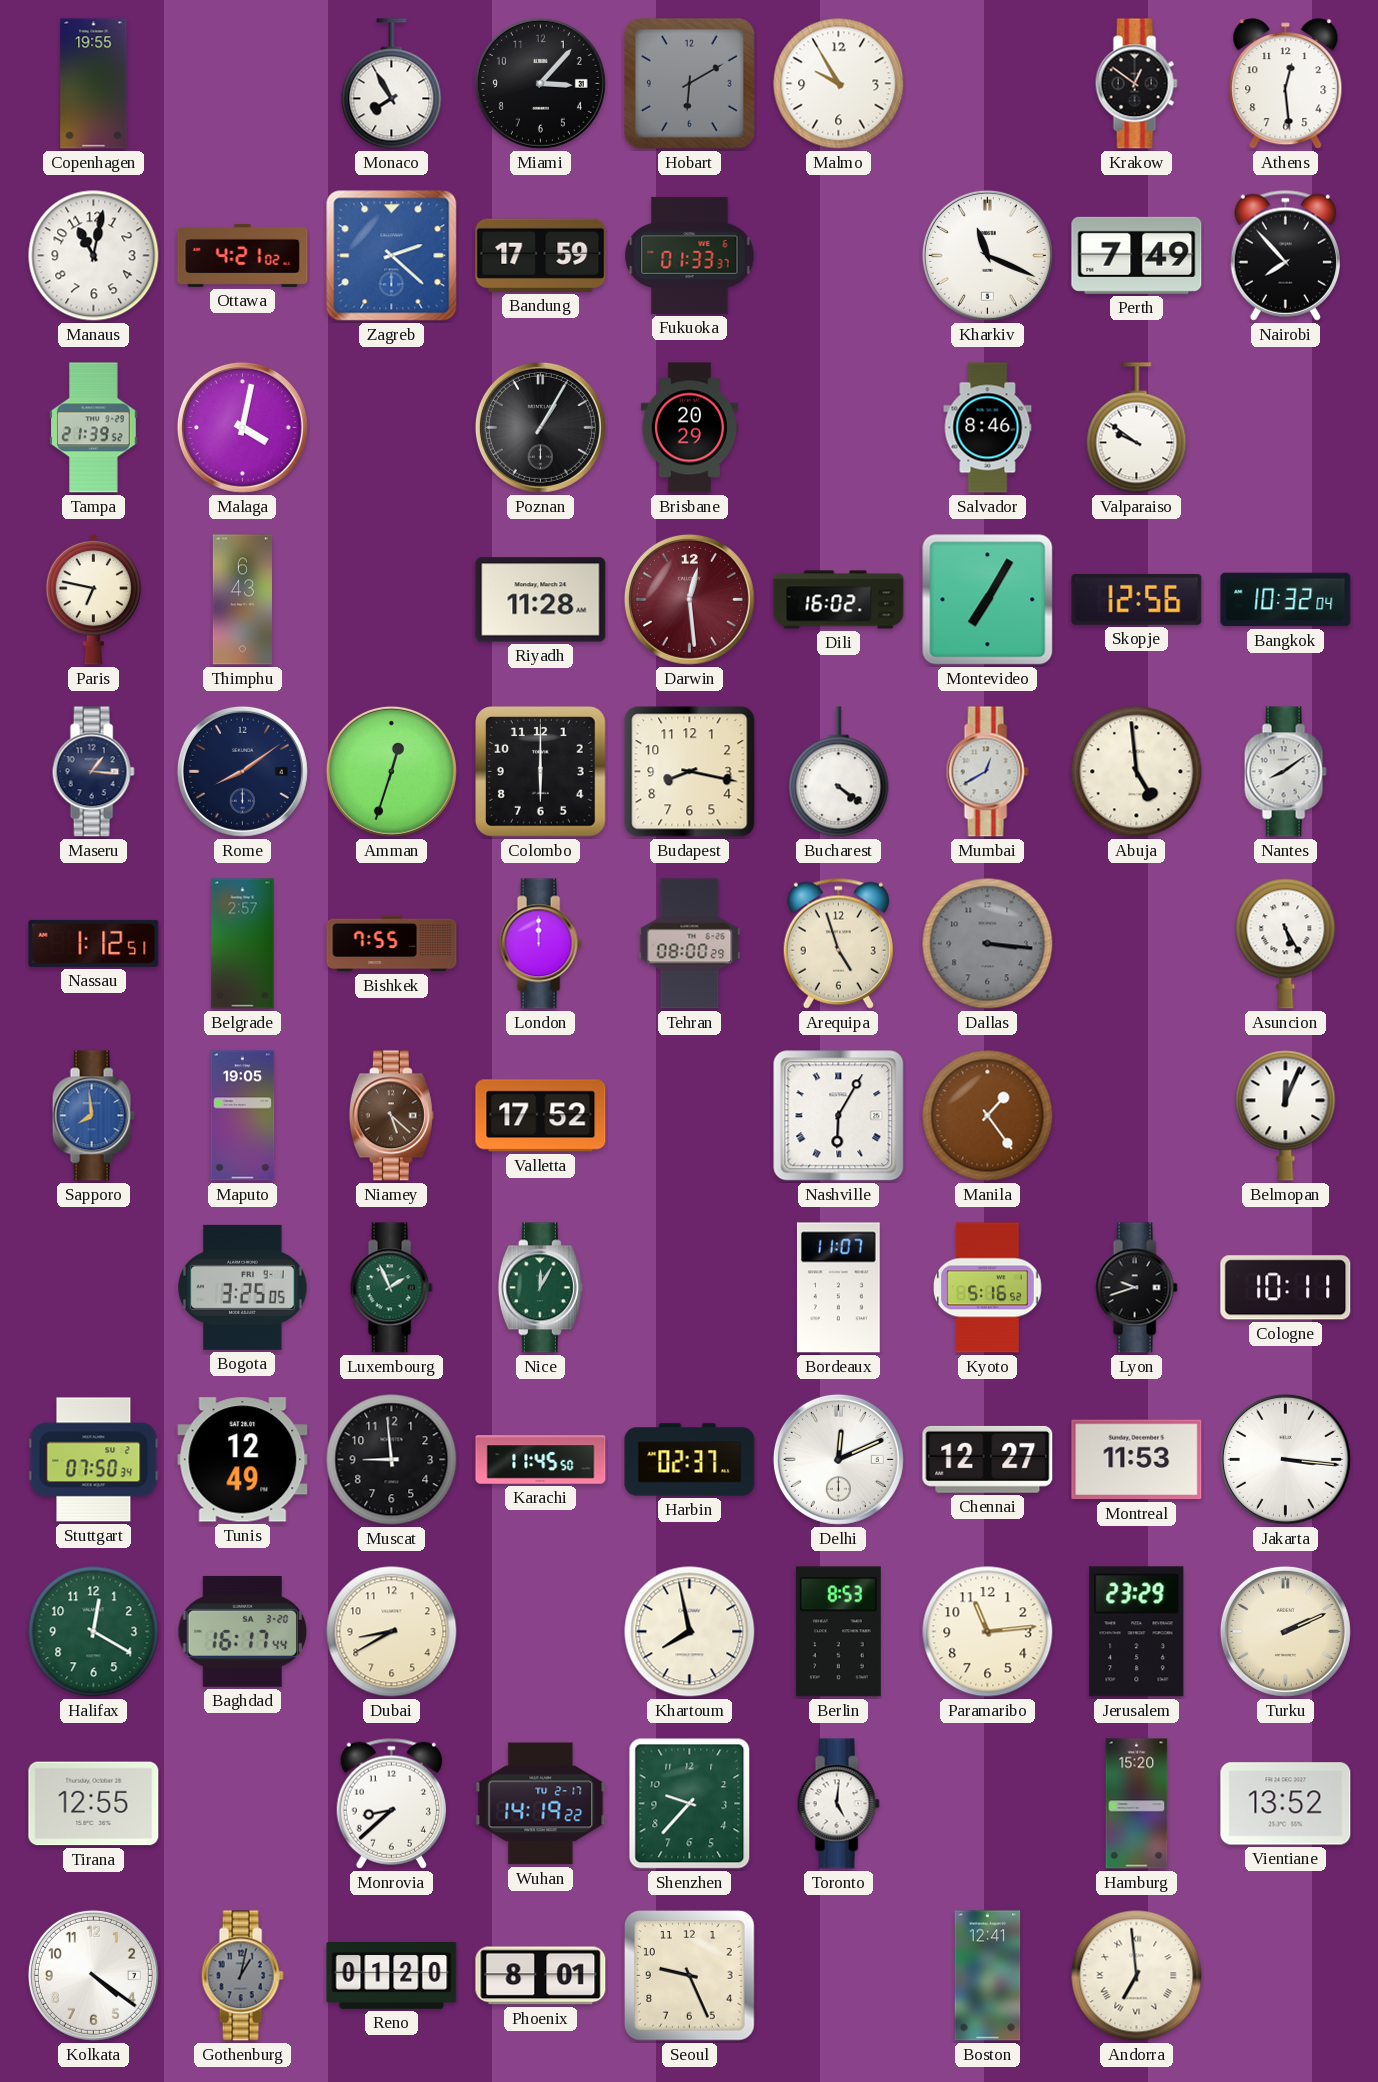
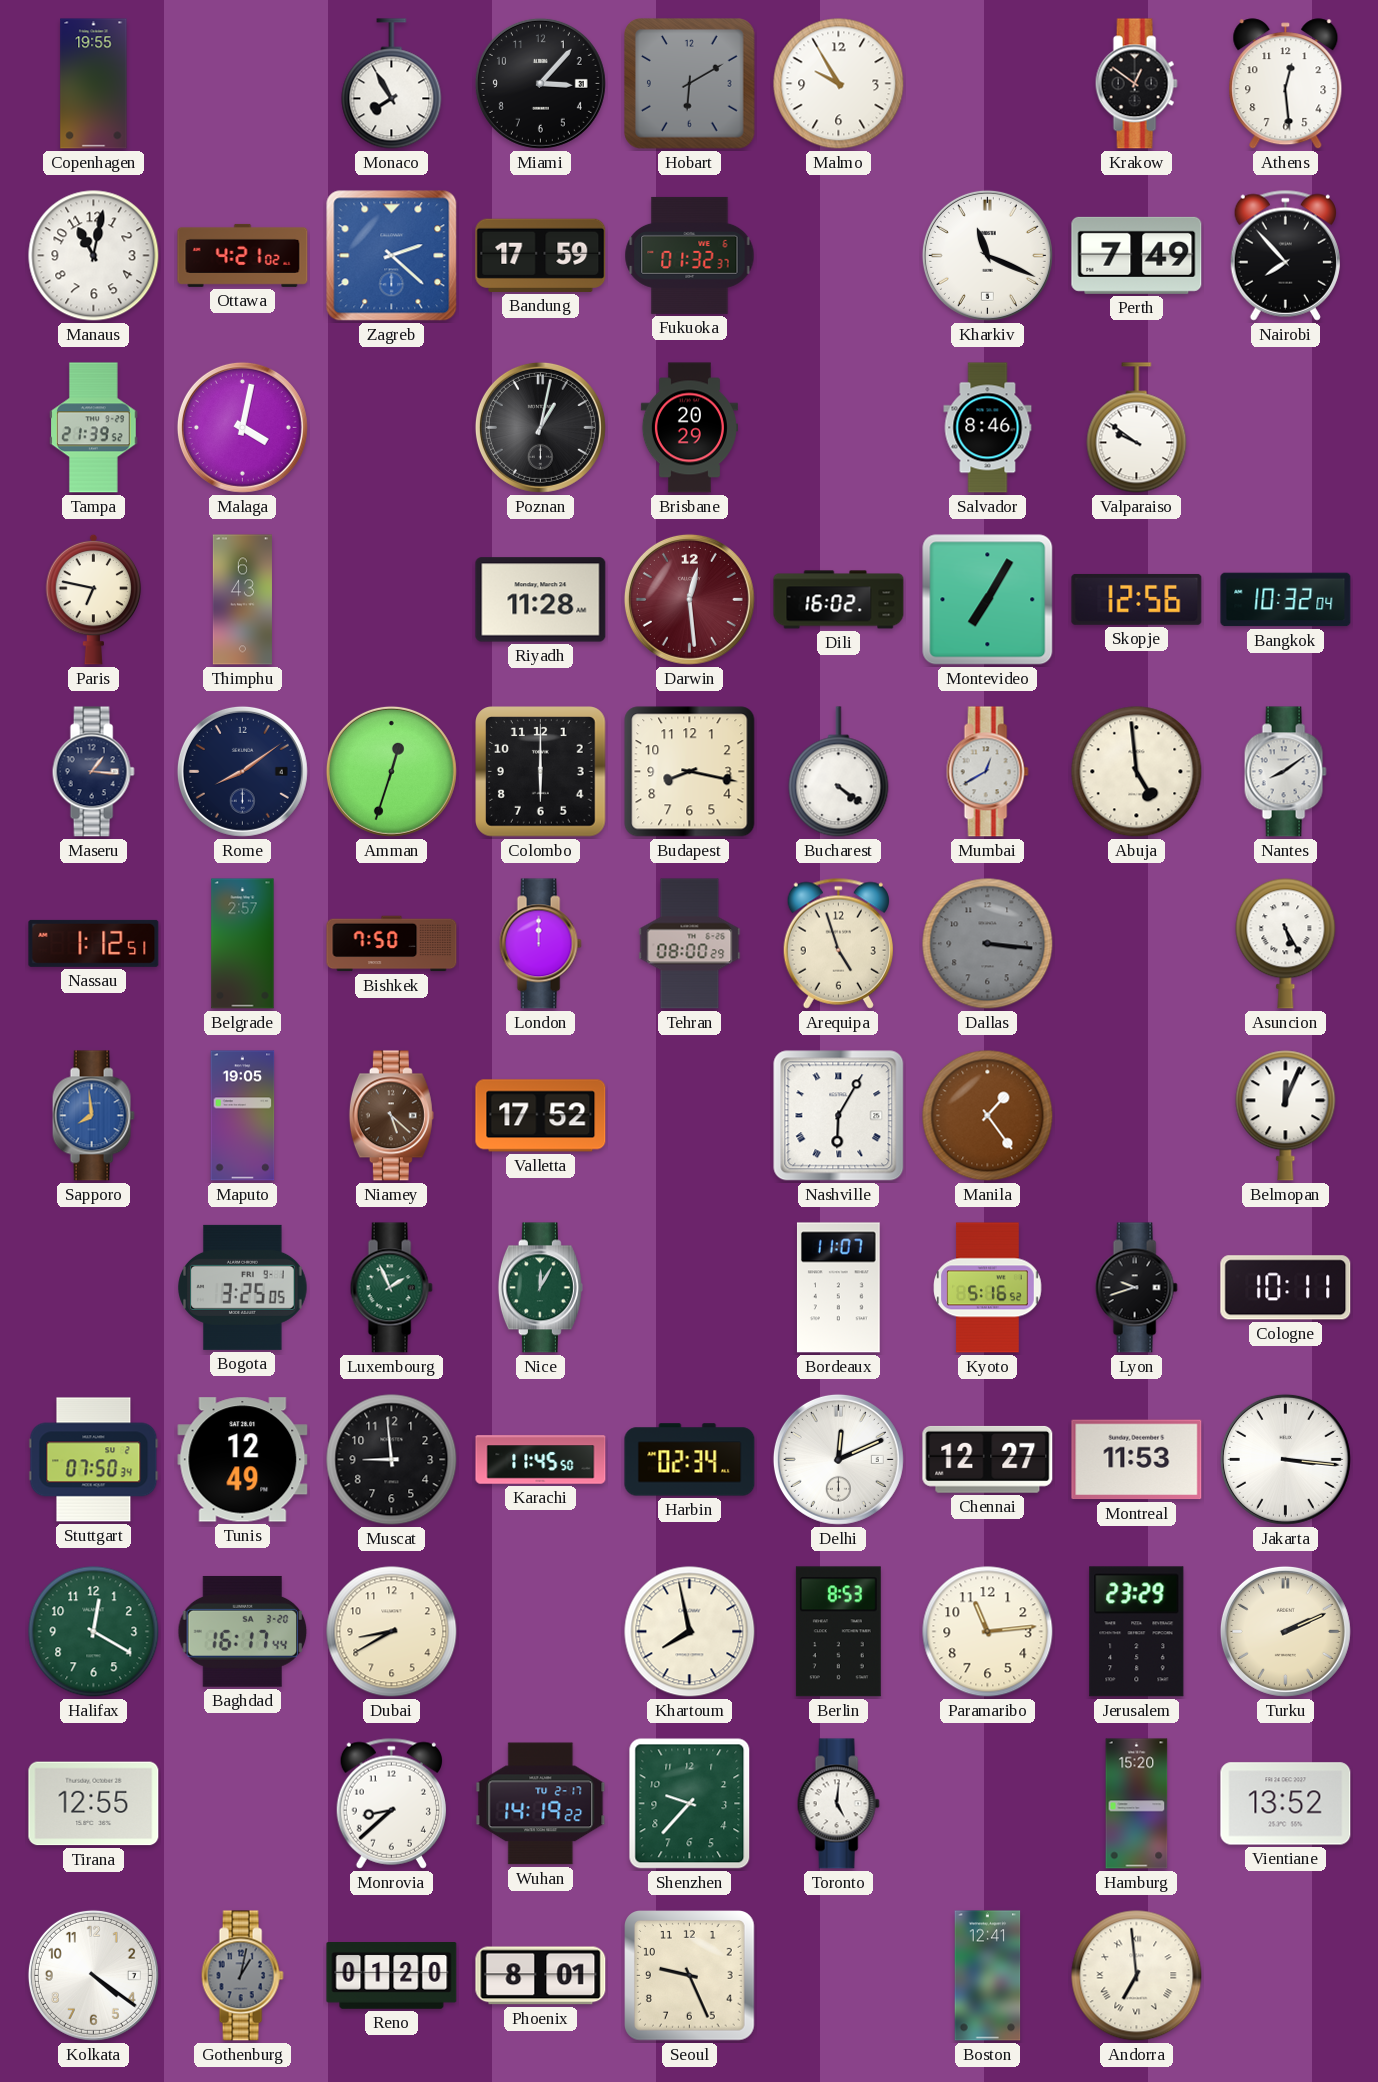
Fukuoka: 01:33 -> 01:32
Poznan: 1:05 -> 1:02
Bishkek: 7:55 -> 7:50
Harbin: 02:37 -> 02:34
